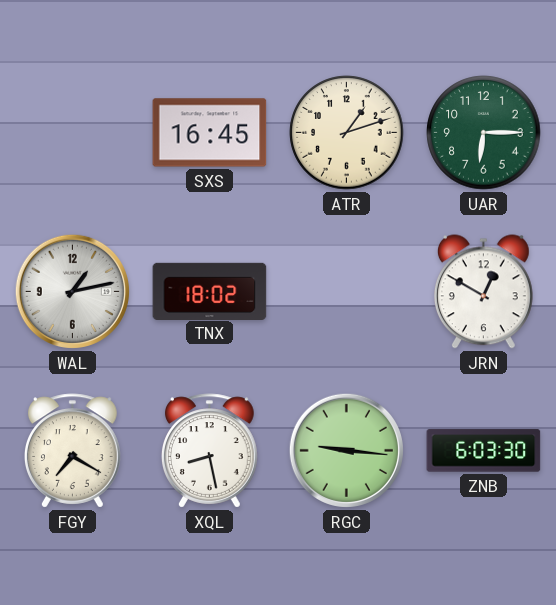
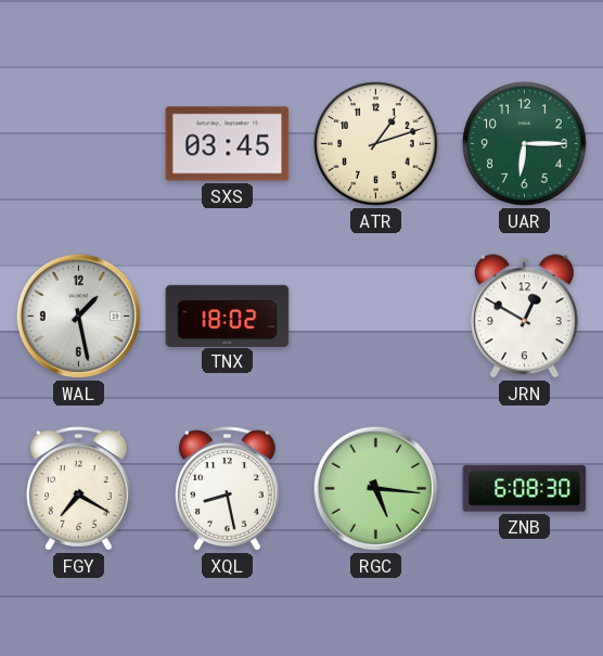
SXS: 16:45 -> 03:45
WAL: 1:13 -> 1:28
RGC: 9:16 -> 5:16
ZNB: 6:03 -> 6:08
